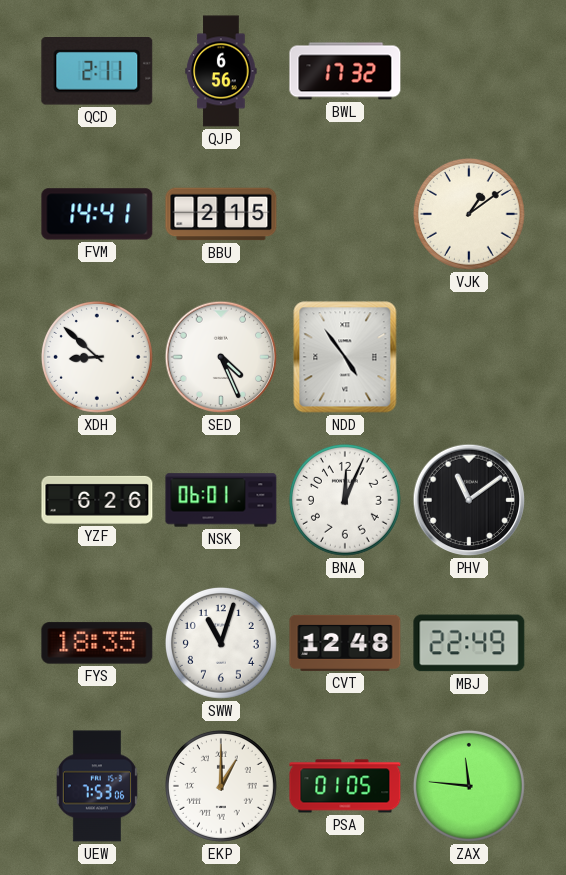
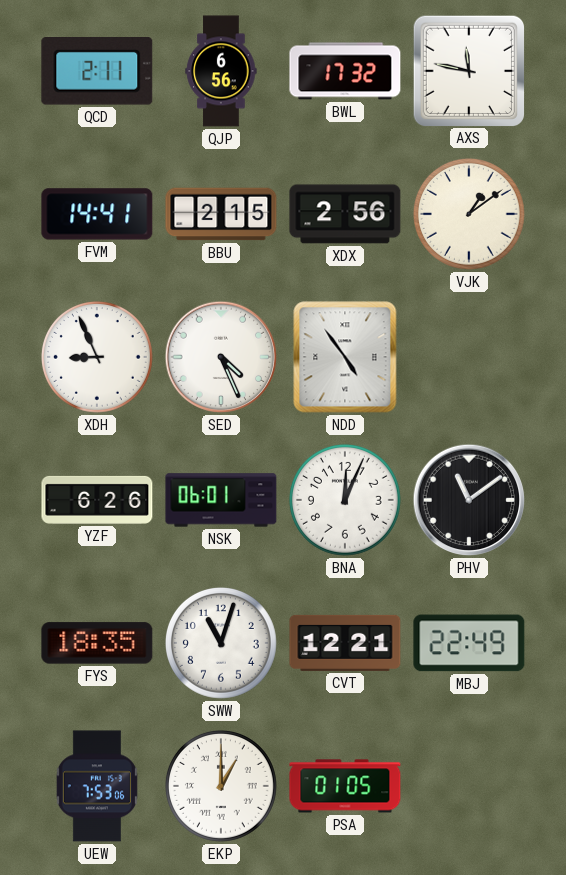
AXS: none -> 11:47
XDX: none -> 2:56
XDH: 8:52 -> 8:56
CVT: 12:48 -> 12:21
ZAX: 11:46 -> none
